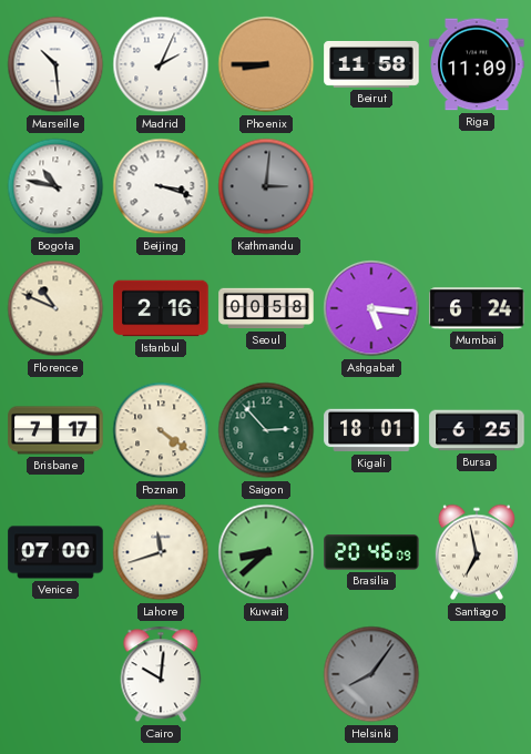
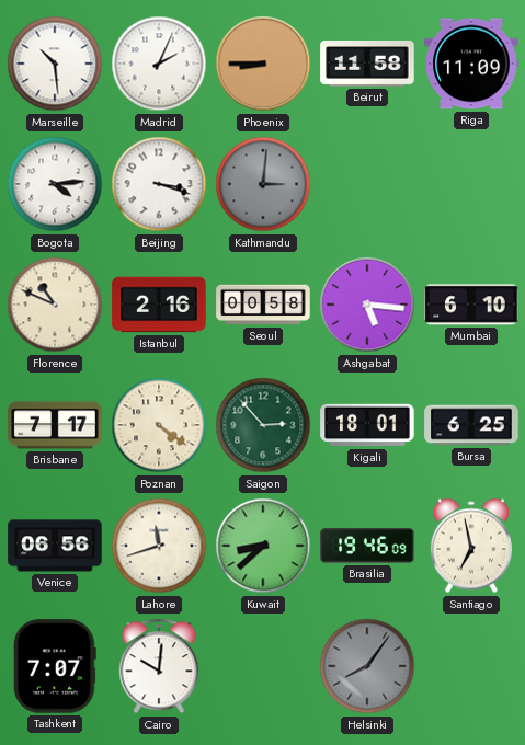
Bogota: 10:47 -> 4:14
Mumbai: 6:24 -> 6:10
Venice: 07:00 -> 06:56
Brasilia: 20:46 -> 19:46
Tashkent: none -> 7:07
